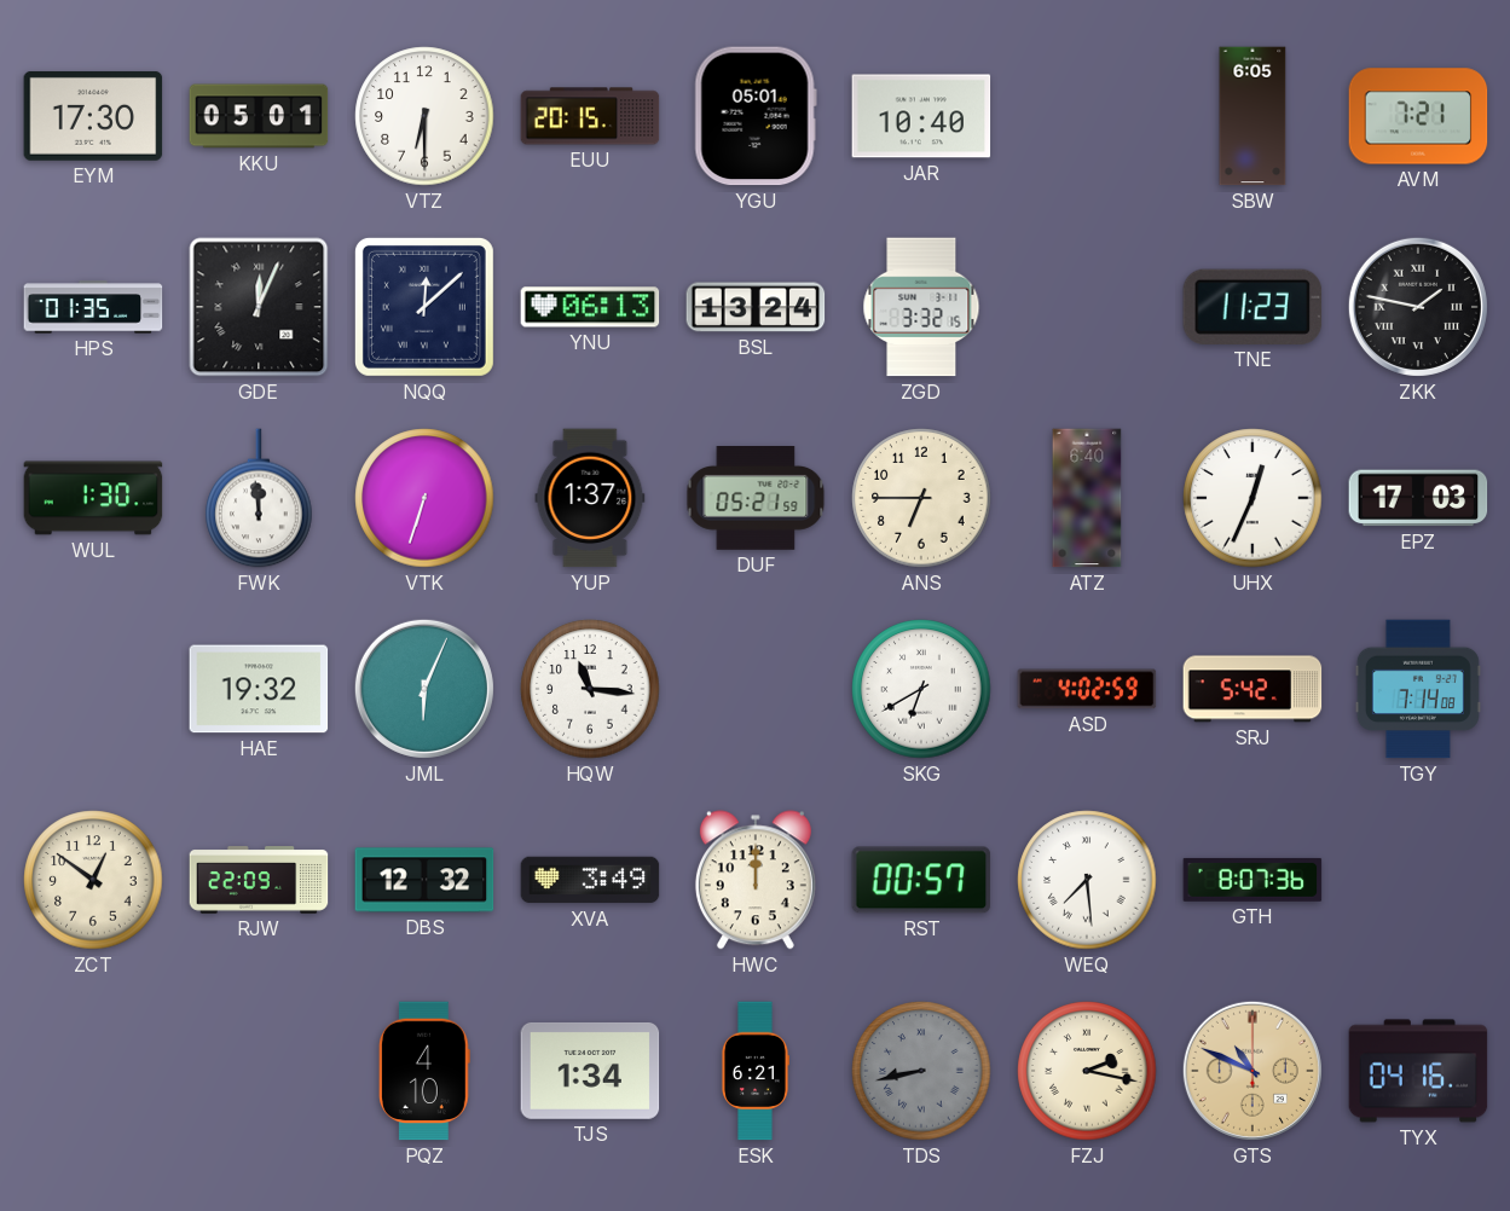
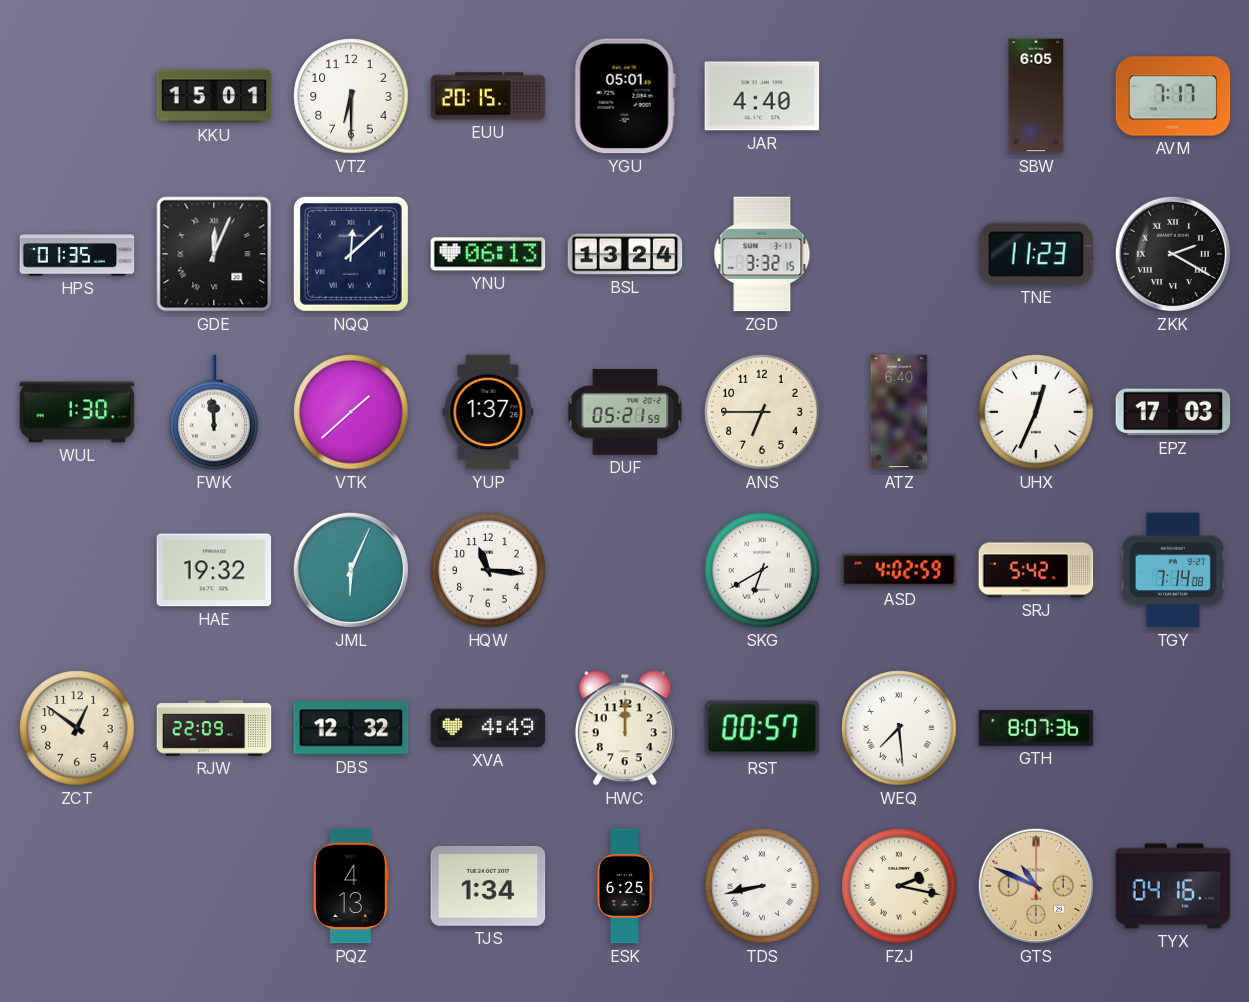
EYM: 17:30 -> none
KKU: 05:01 -> 15:01
JAR: 10:40 -> 4:40
AVM: 7:21 -> 7:17
ZKK: 1:47 -> 2:20
VTK: 6:33 -> 1:38
XVA: 3:49 -> 4:49
PQZ: 4:10 -> 4:13
ESK: 6:21 -> 6:25
TDS dial: grey -> white
